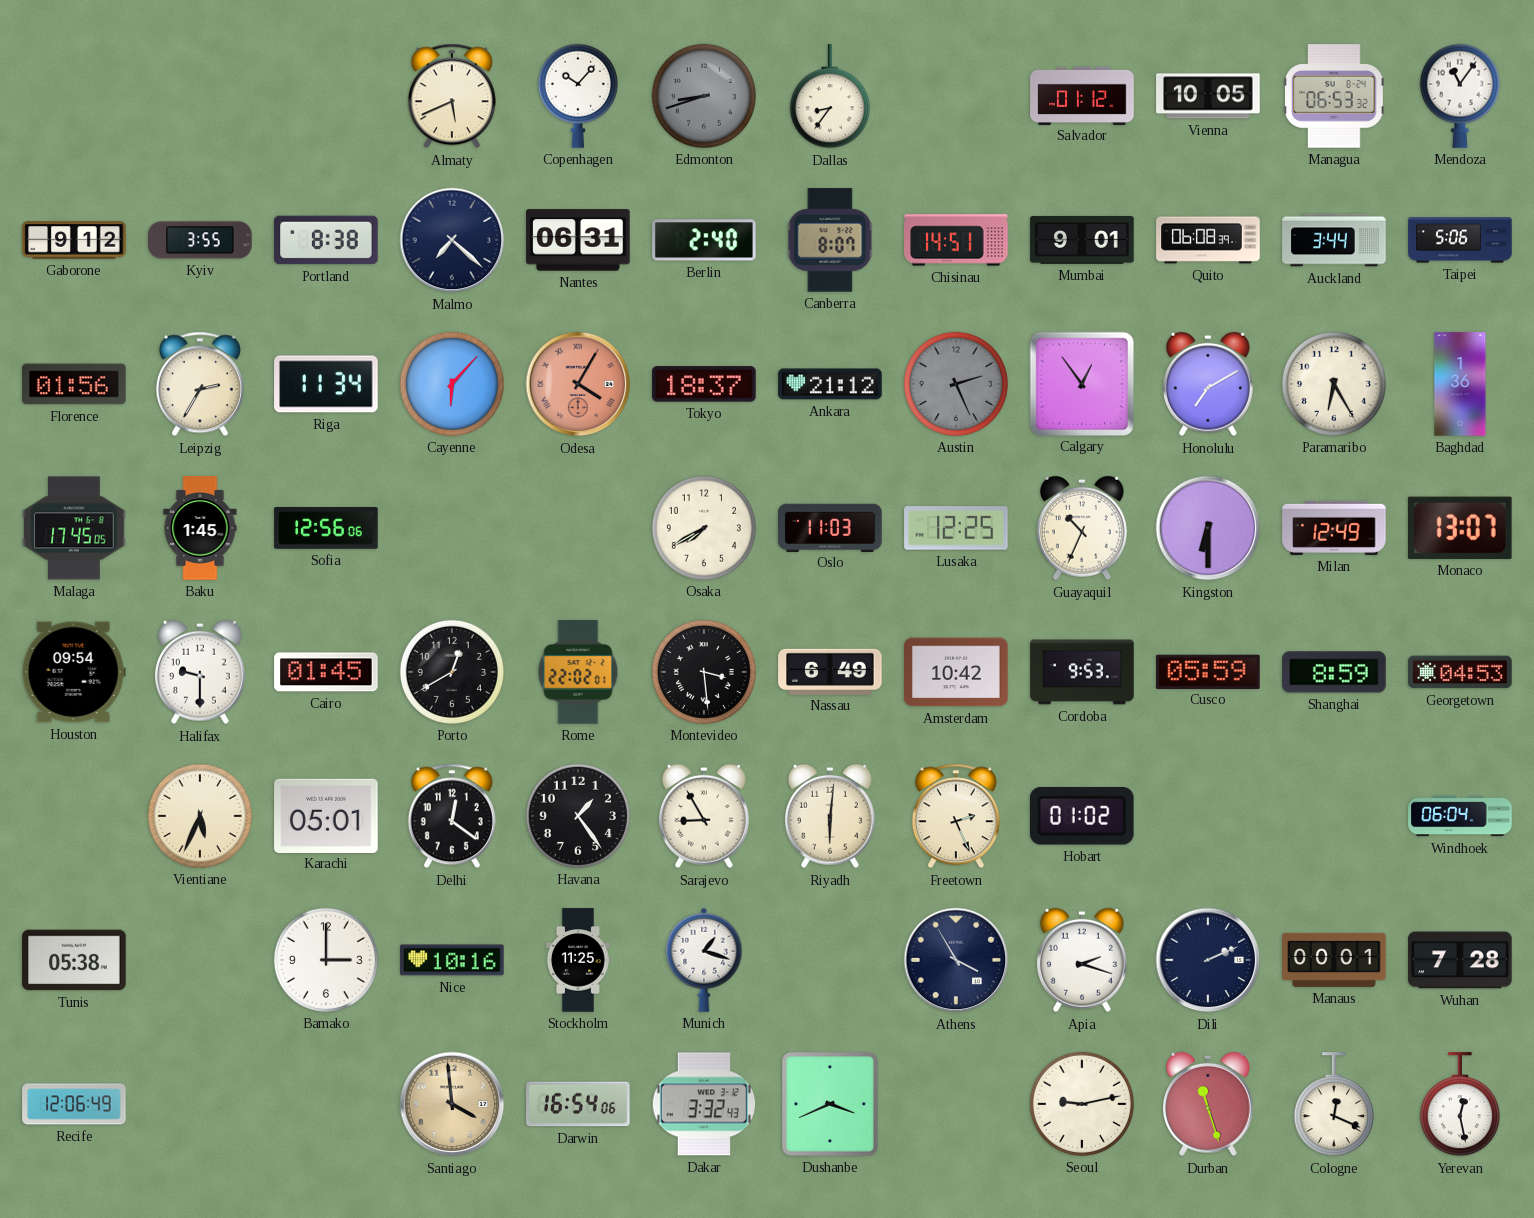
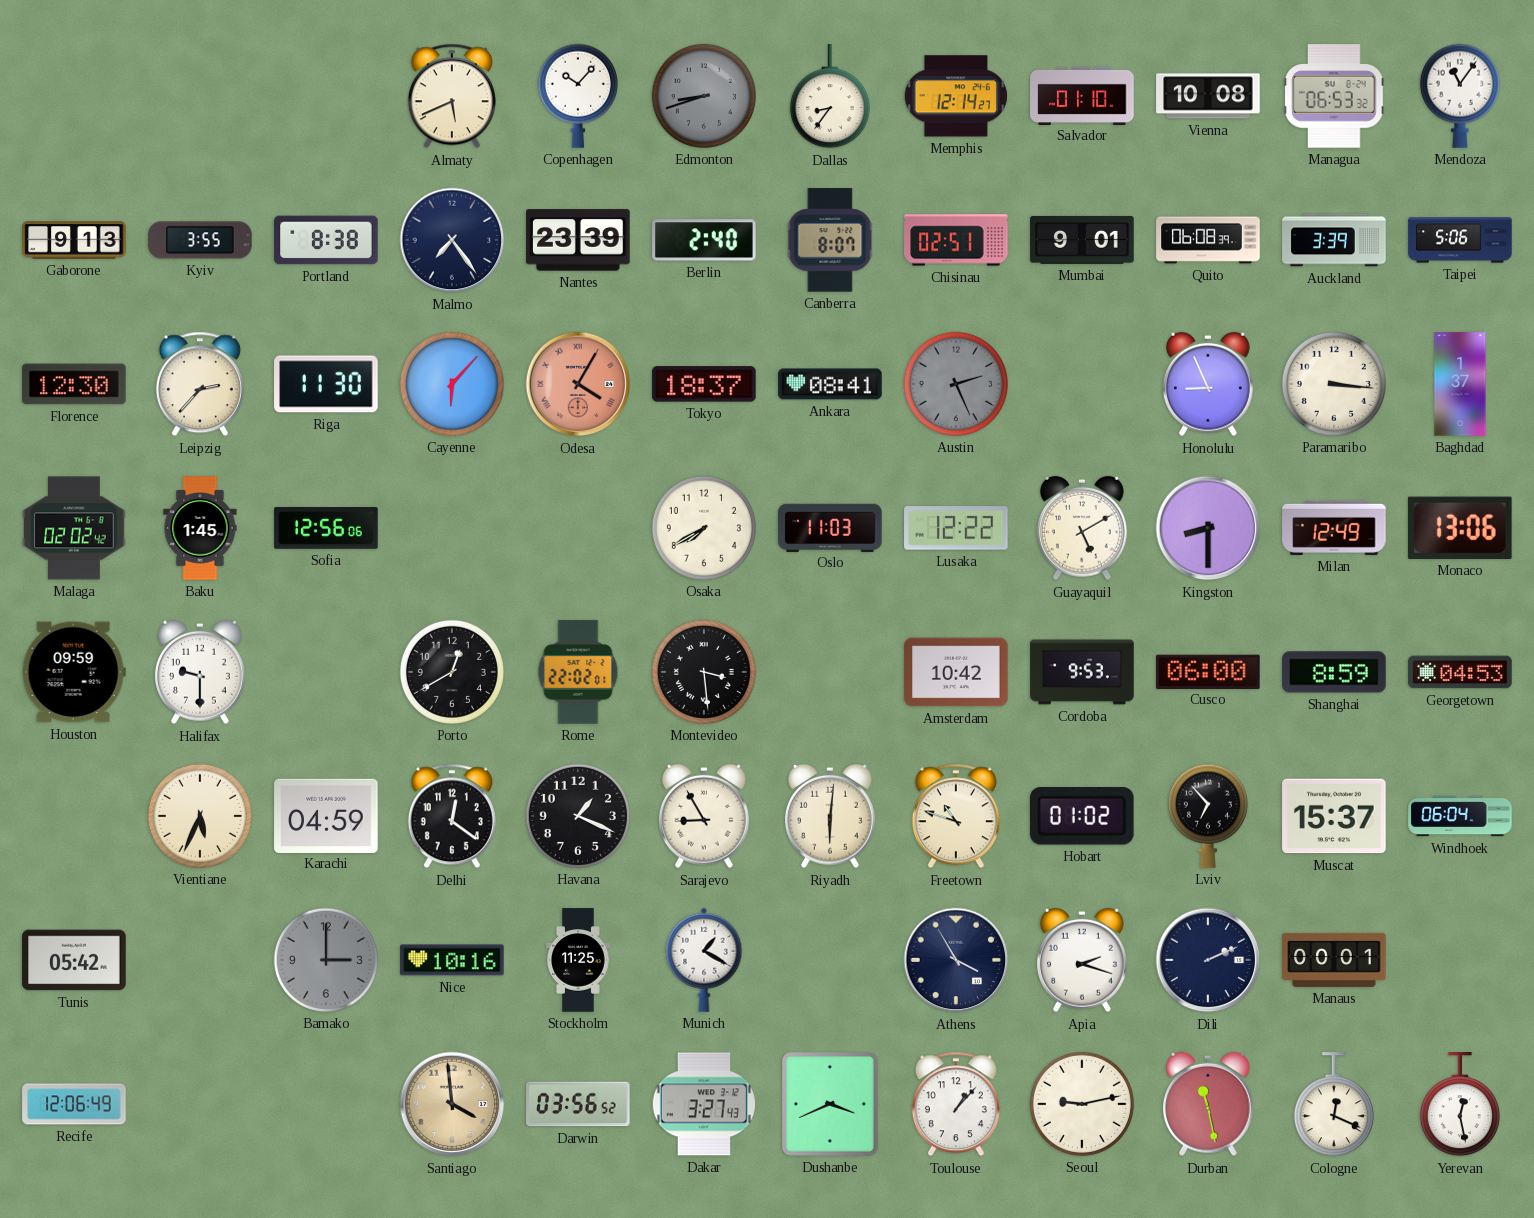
Memphis: none -> 12:14
Salvador: 01:12 -> 01:10
Vienna: 10:05 -> 10:08
Gaborone: 9:12 -> 9:13
Malmo: 7:22 -> 7:24
Nantes: 06:31 -> 23:39
Chisinau: 14:51 -> 02:51
Auckland: 3:44 -> 3:39
Florence: 01:56 -> 12:30
Leipzig: 2:35 -> 2:37
Riga: 11:34 -> 11:30
Ankara: 21:12 -> 08:41
Calgary: 12:54 -> none
Honolulu: 7:10 -> 8:56
Paramaribo: 6:25 -> 3:16
Baghdad: 1:36 -> 1:37
Malaga: 17:45 -> 02:02
Lusaka: 12:25 -> 12:22
Guayaquil: 10:34 -> 5:10
Kingston: 6:30 -> 8:30
Monaco: 13:07 -> 13:06
Houston: 09:54 -> 09:59
Cairo: 01:45 -> none
Nassau: 6:49 -> none
Cusco: 05:59 -> 06:00
Karachi: 05:01 -> 04:59
Havana: 1:24 -> 1:19
Freetown: 2:26 -> 10:48
Lviv: none -> 6:53
Muscat: none -> 15:37
Tunis: 05:38 -> 05:42
Bamako dial: white -> grey
Munich: 1:18 -> 1:20
Wuhan: 7:28 -> none
Darwin: 16:54 -> 03:56
Dakar: 3:32 -> 3:27
Toulouse: none -> 1:07
Durban: 11:27 -> 11:28
